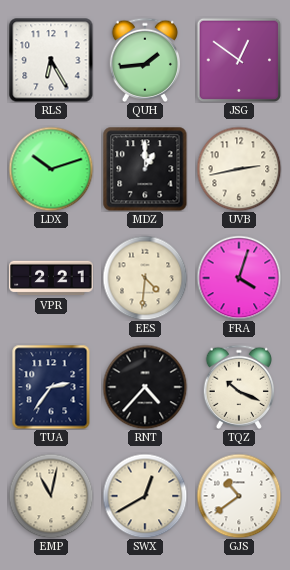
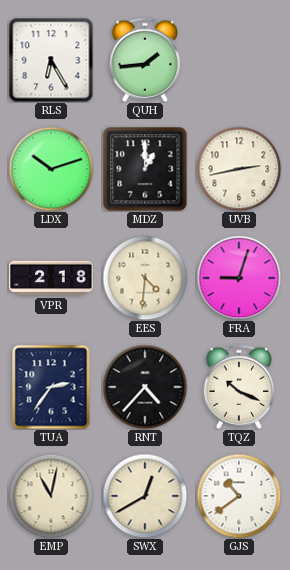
JSG: 12:51 -> none
VPR: 2:21 -> 2:18
FRA: 4:03 -> 9:03
